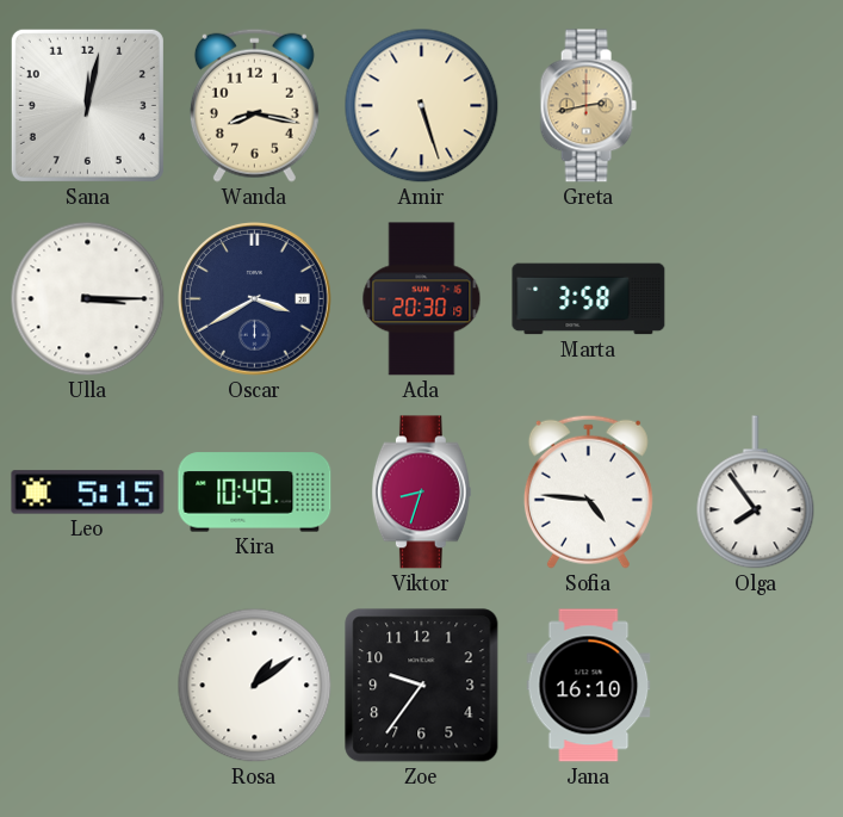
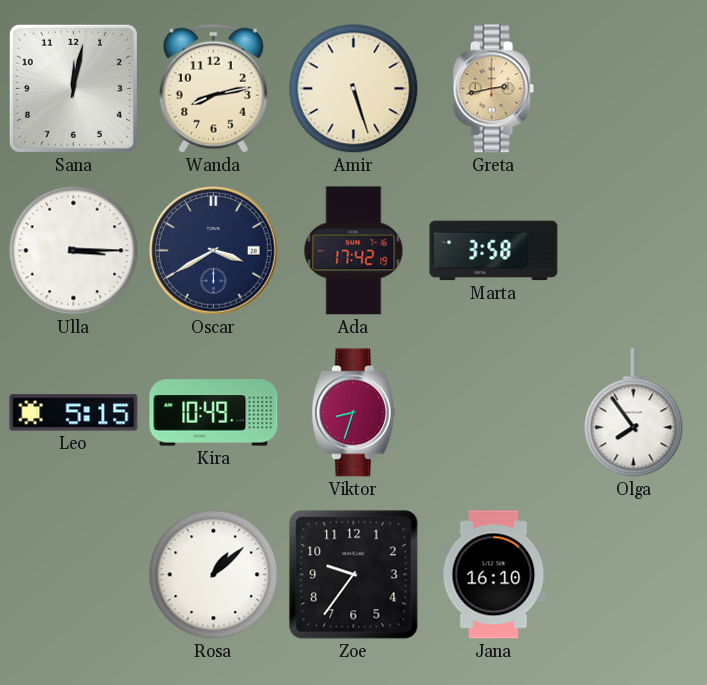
Wanda: 8:17 -> 8:13
Ada: 20:30 -> 17:42
Sofia: 4:46 -> none
Rosa: 1:09 -> 1:08
